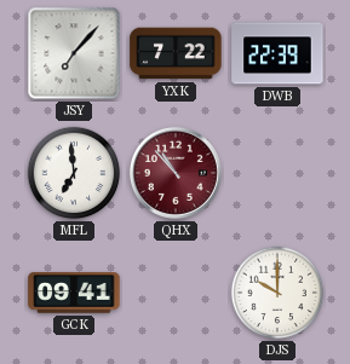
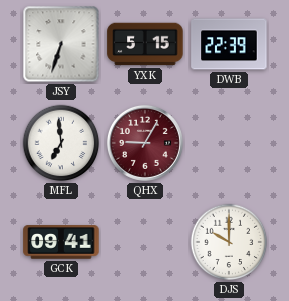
JSY: 7:07 -> 6:33
YXK: 7:22 -> 5:15
QHX: 10:53 -> 9:05
